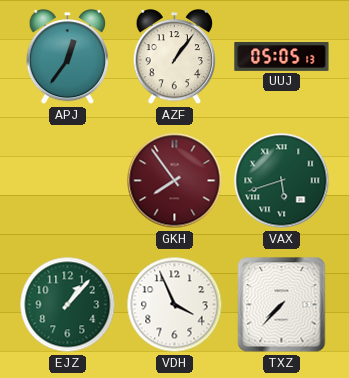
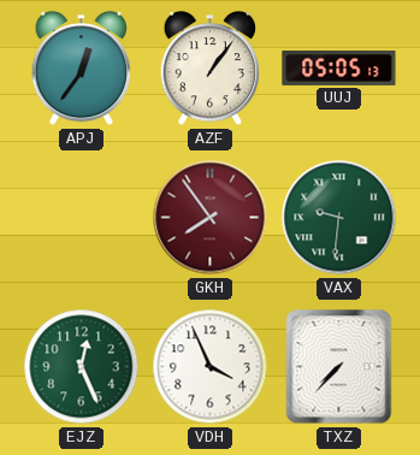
VAX: 5:42 -> 9:31
EJZ: 1:07 -> 12:26
